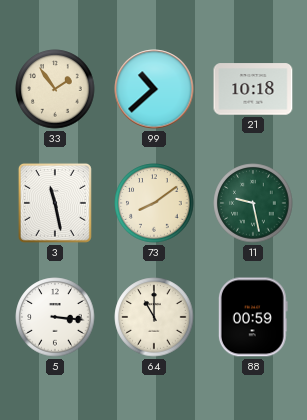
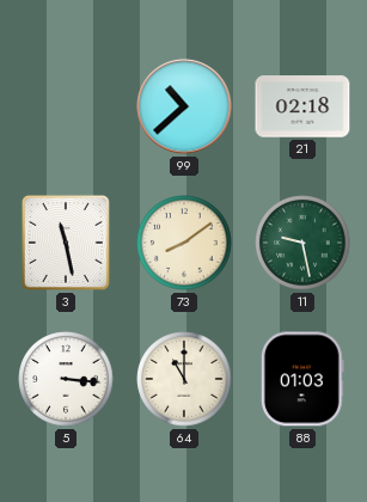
33: 1:54 -> none
21: 10:18 -> 02:18
88: 00:59 -> 01:03
